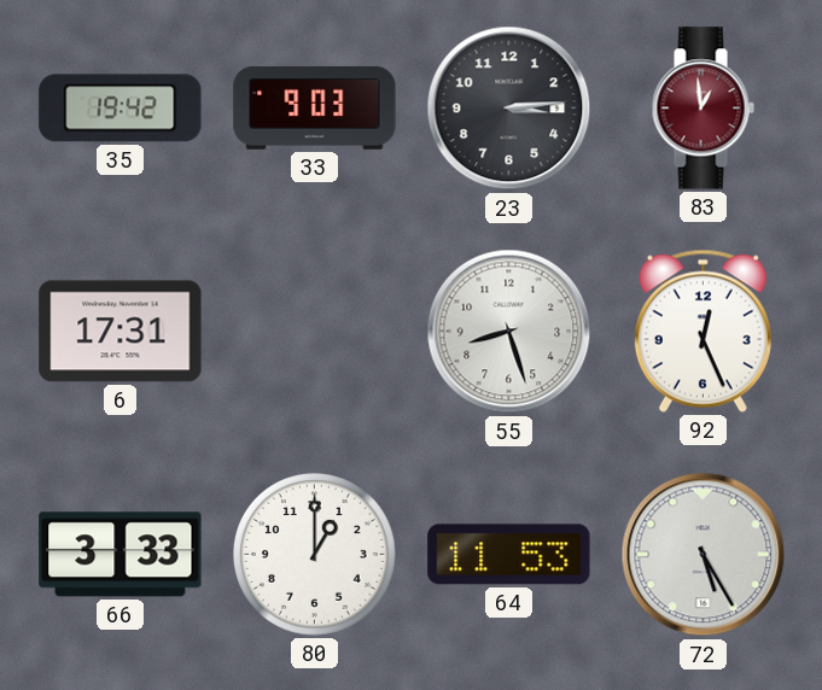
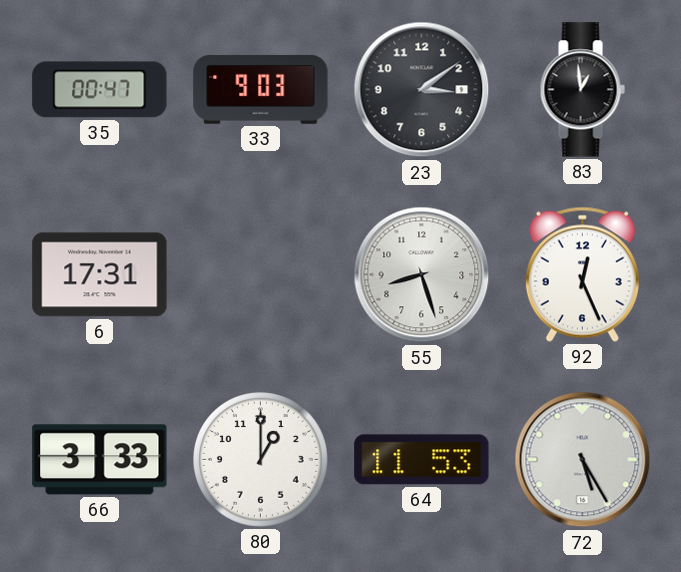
35: 19:42 -> 00:47
23: 3:14 -> 3:09
83 dial: burgundy -> black
